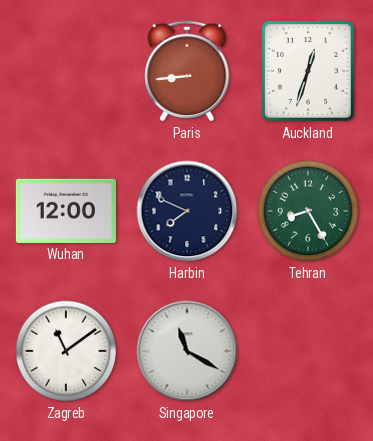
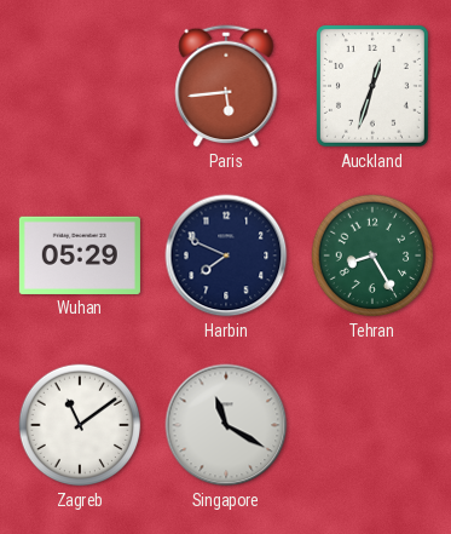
Paris: 8:44 -> 5:44
Wuhan: 12:00 -> 05:29
